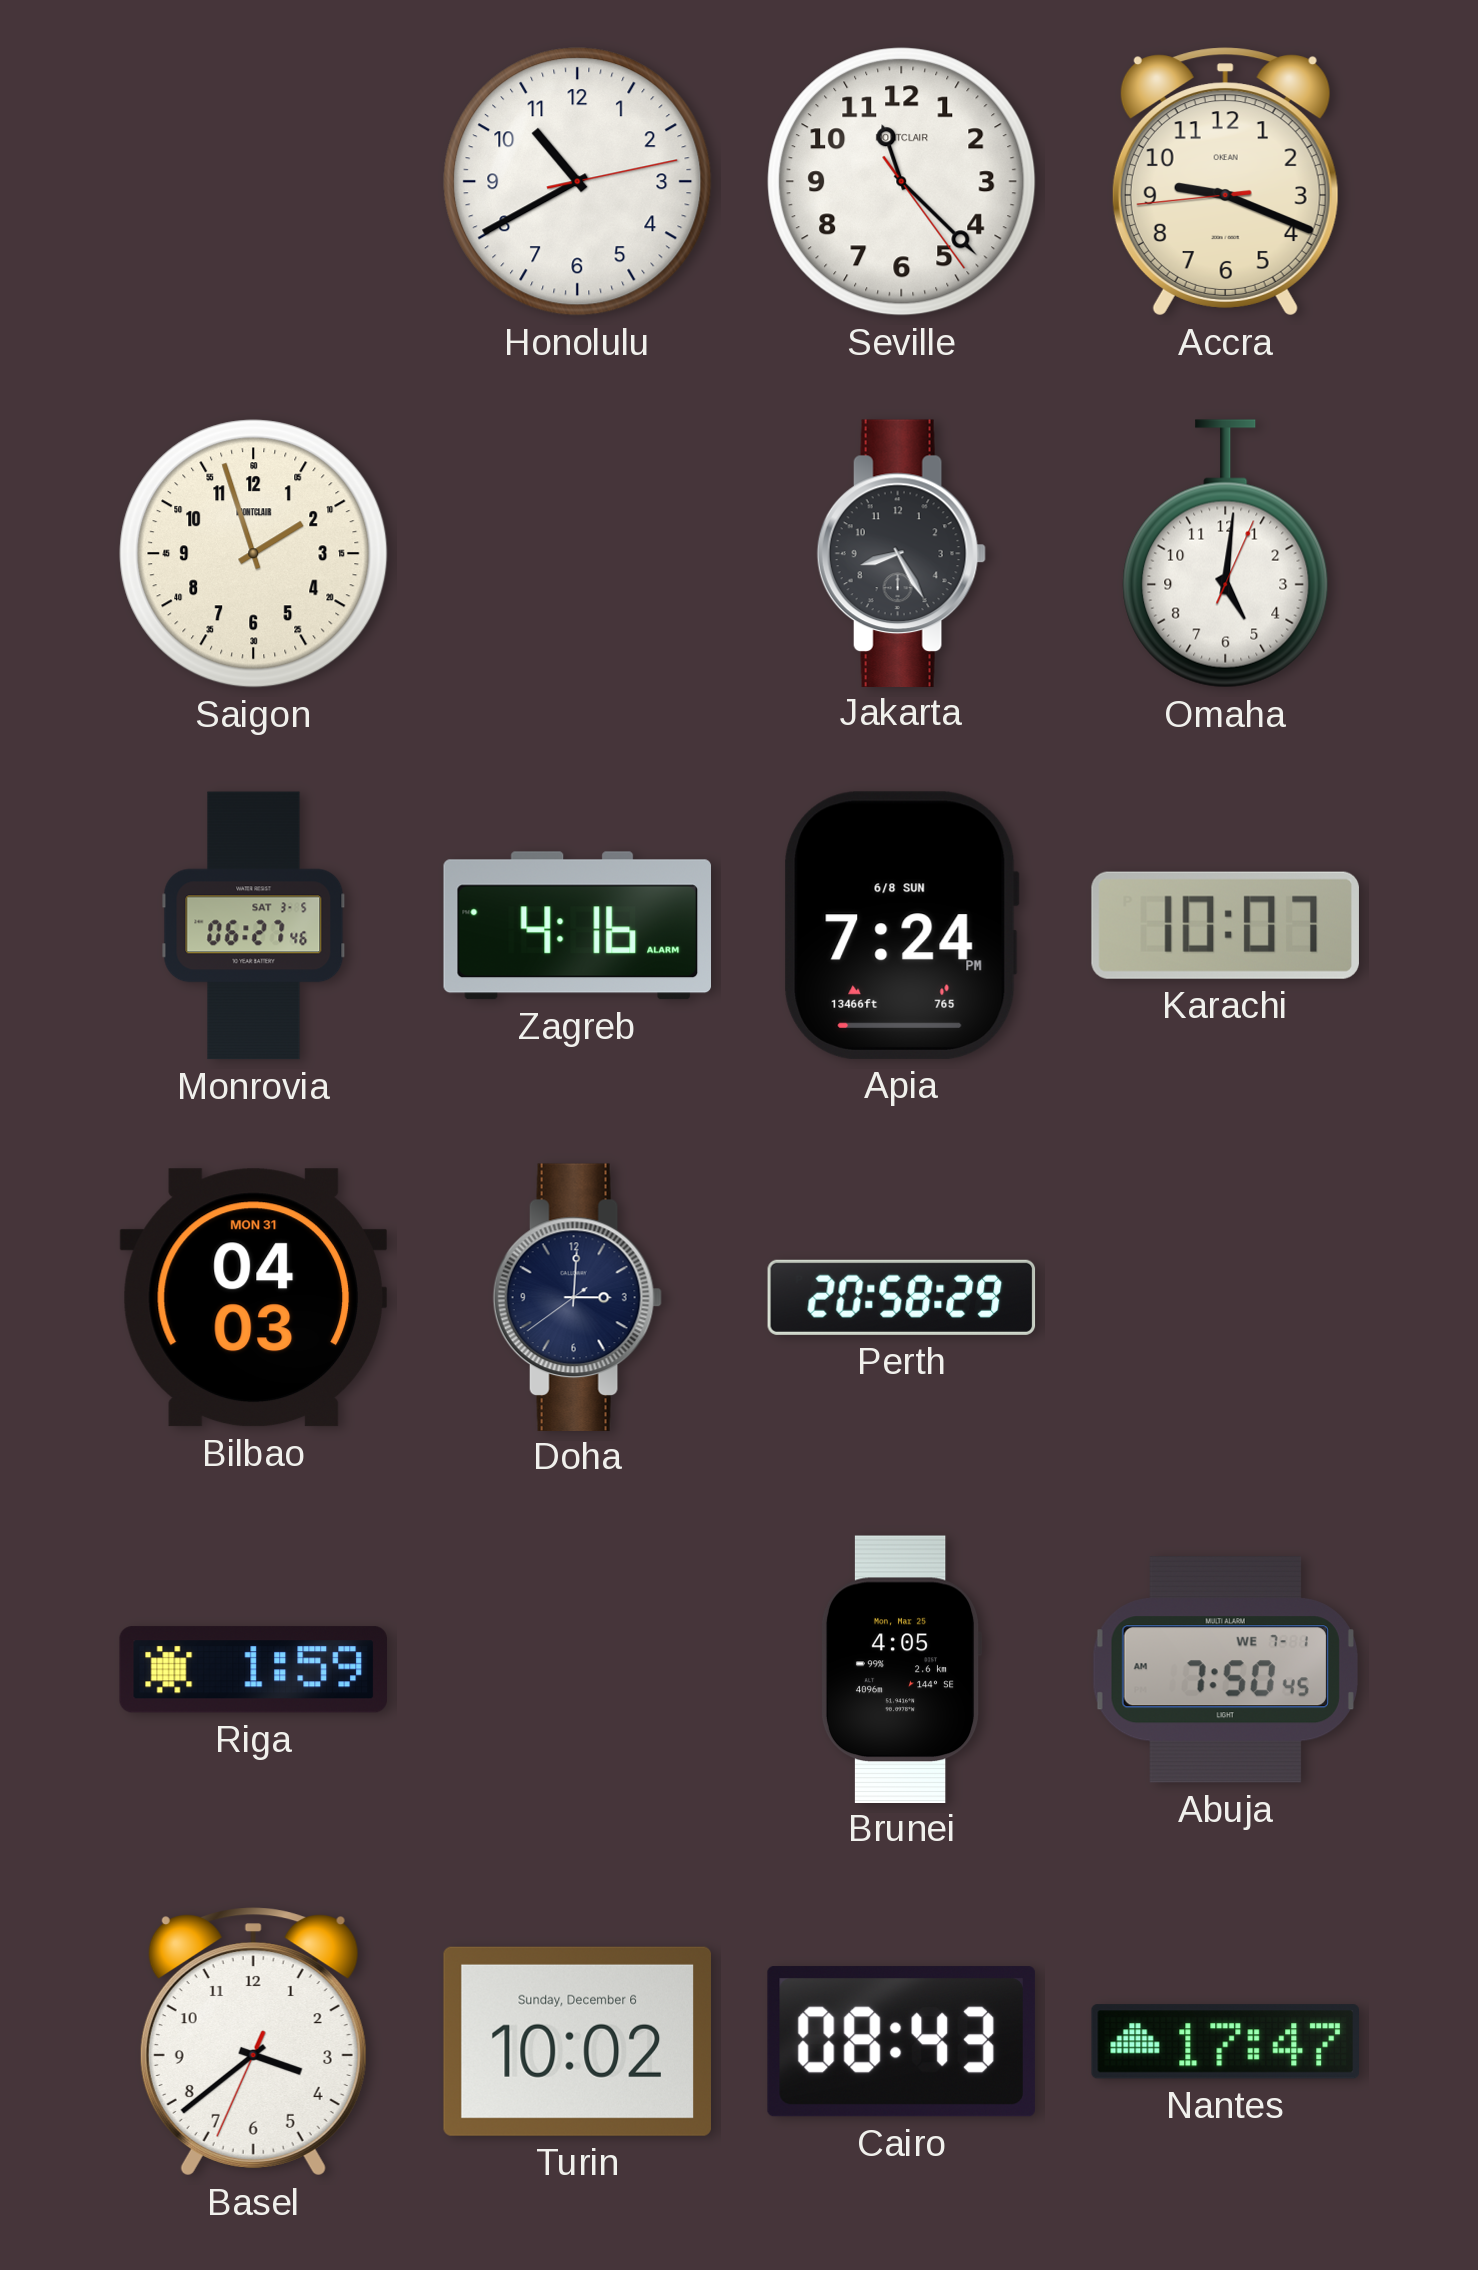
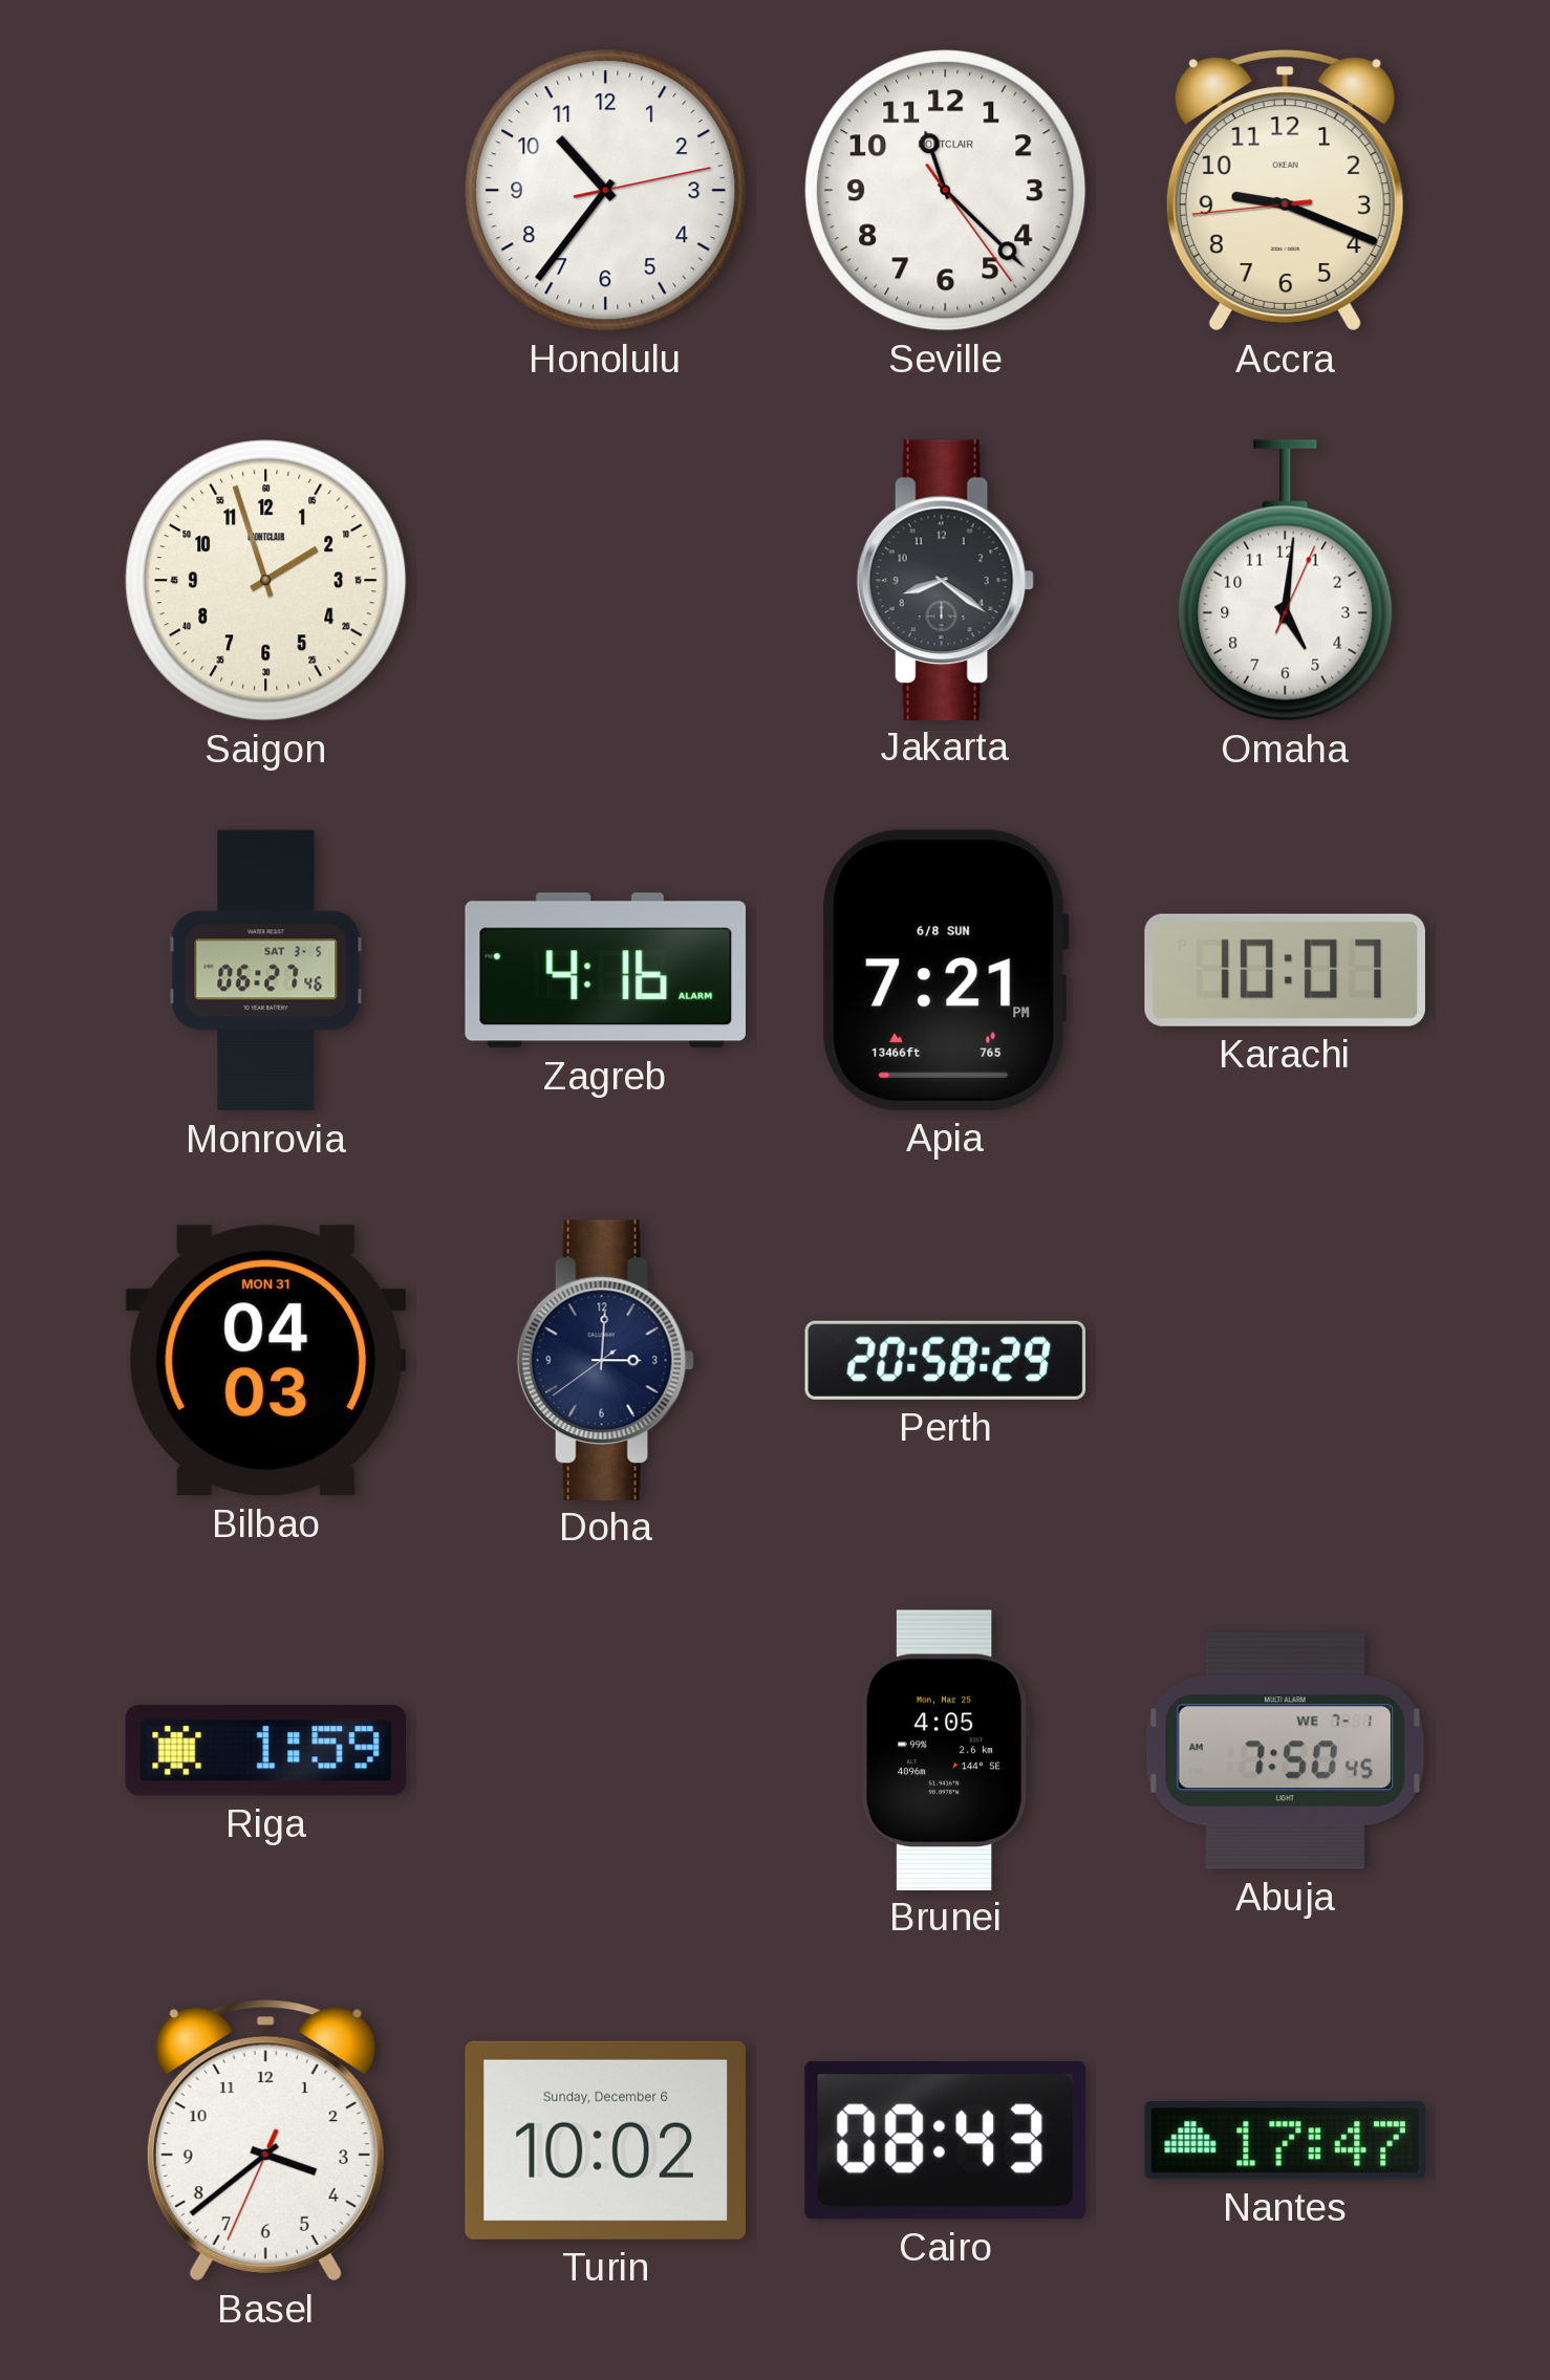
Honolulu: 10:40 -> 10:36
Jakarta: 8:25 -> 8:21
Apia: 7:24 -> 7:21
